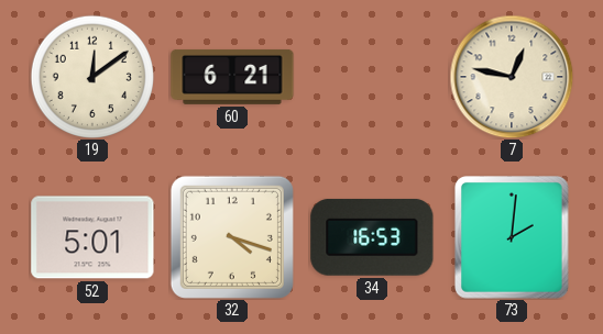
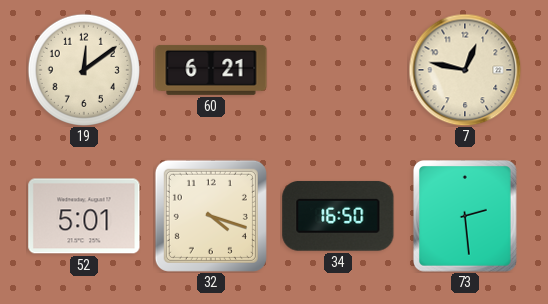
34: 16:53 -> 16:50
73: 2:01 -> 2:29
